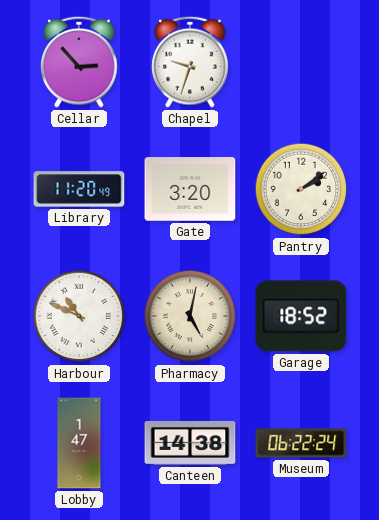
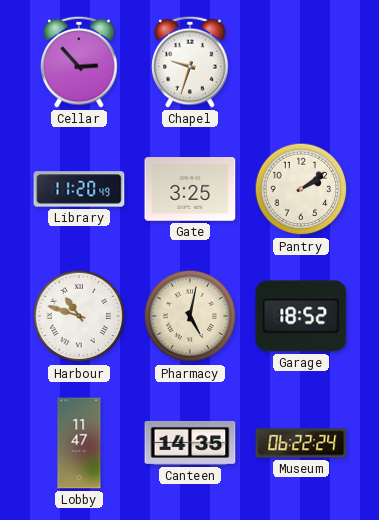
Gate: 3:20 -> 3:25
Harbour: 10:49 -> 10:48
Lobby: 1:47 -> 11:47
Canteen: 14:38 -> 14:35
